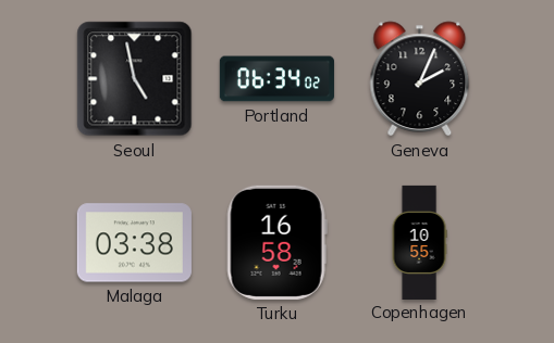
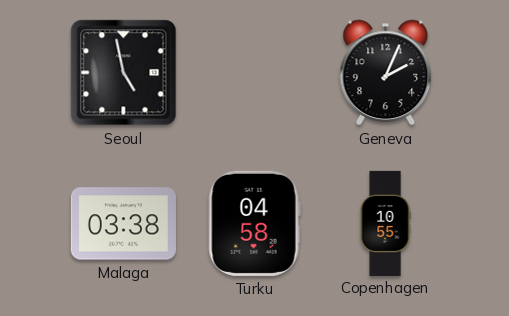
Portland: 06:34 -> none
Turku: 16:58 -> 04:58
